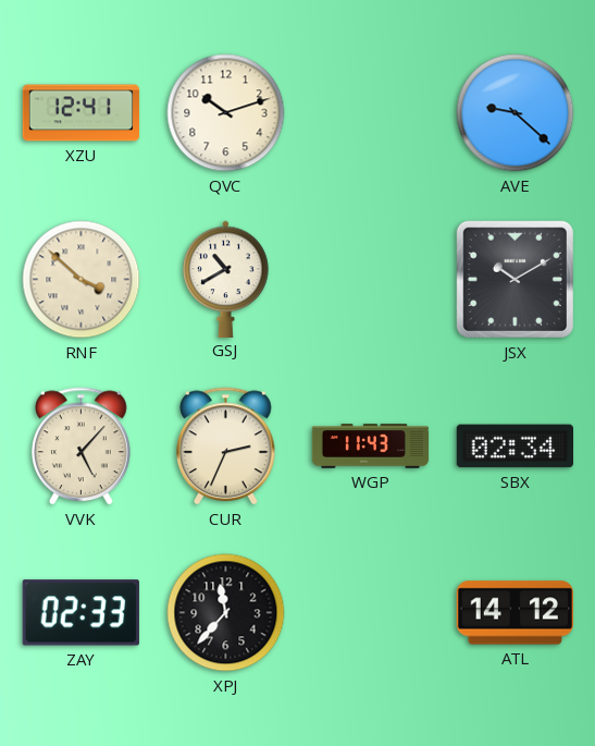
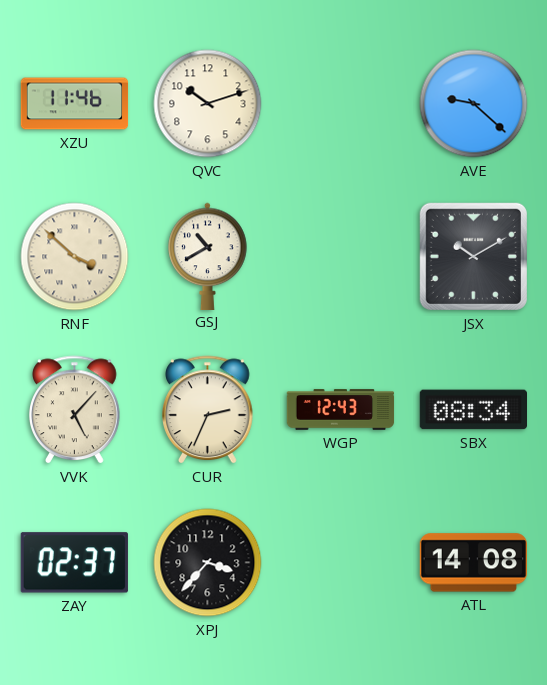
XZU: 12:41 -> 11:46
WGP: 11:43 -> 12:43
SBX: 02:34 -> 08:34
ZAY: 02:33 -> 02:37
XPJ: 11:37 -> 3:37
ATL: 14:12 -> 14:08
